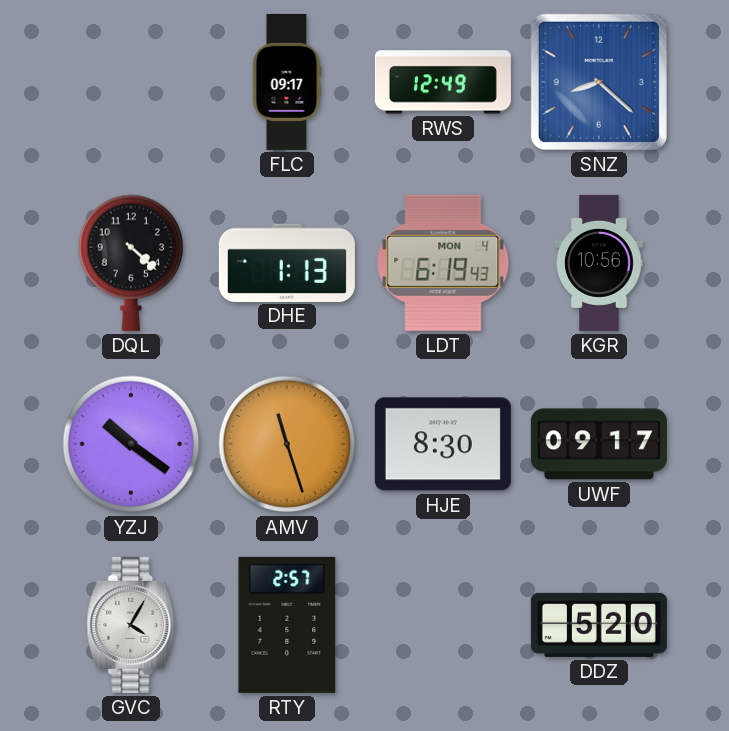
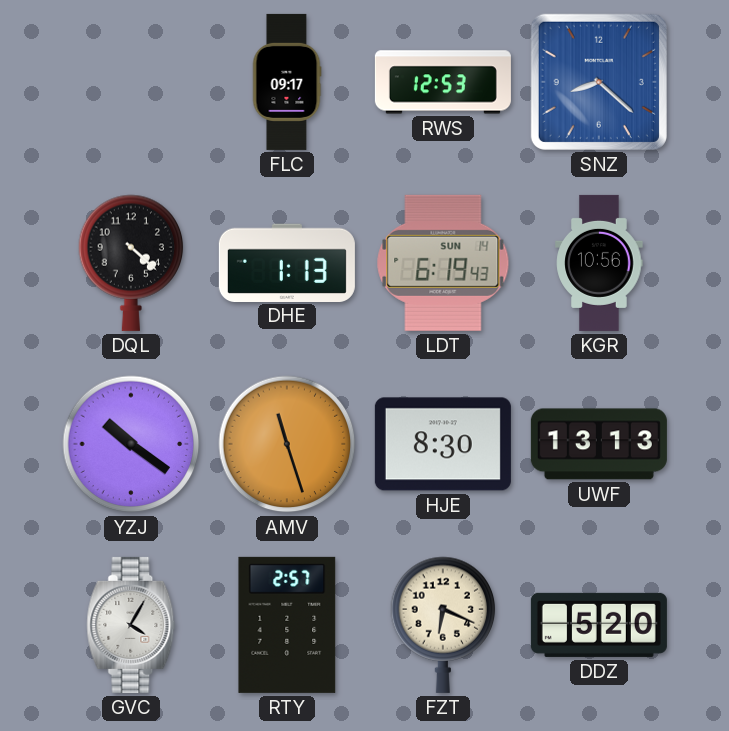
RWS: 12:49 -> 12:53
LDT date: MON 4 -> SUN 14
UWF: 09:17 -> 13:13
FZT: none -> 6:19
